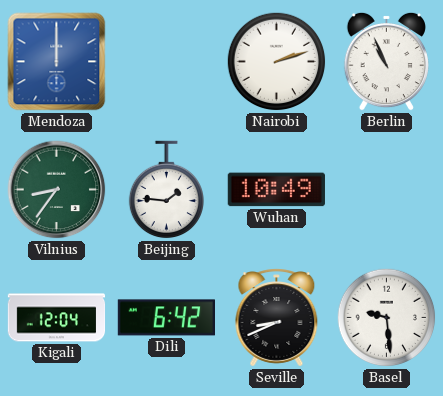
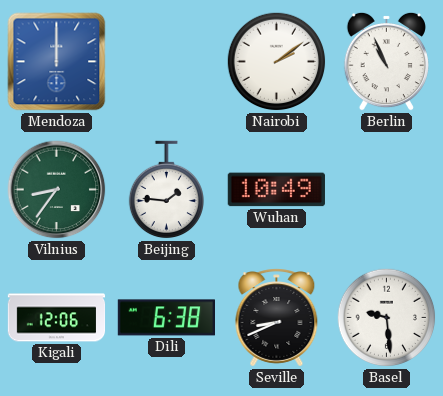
Nairobi: 2:12 -> 2:09
Kigali: 12:04 -> 12:06
Dili: 6:42 -> 6:38
